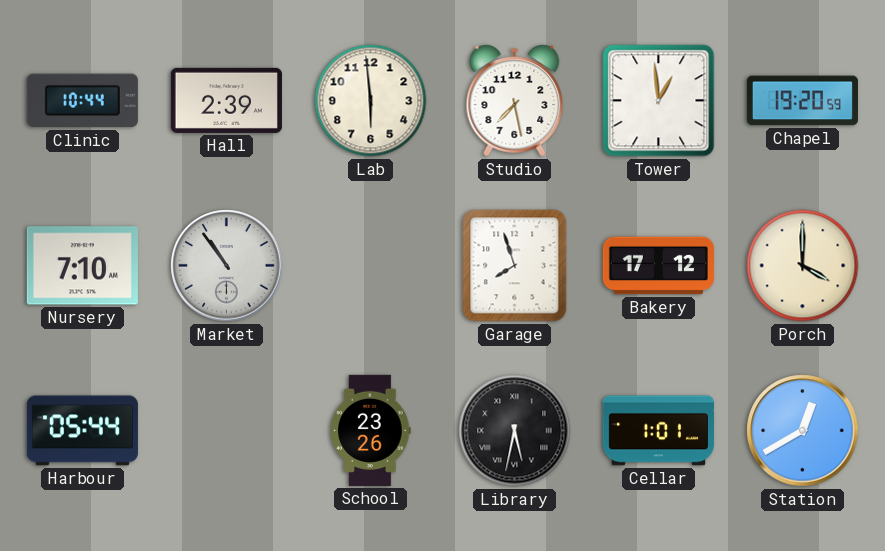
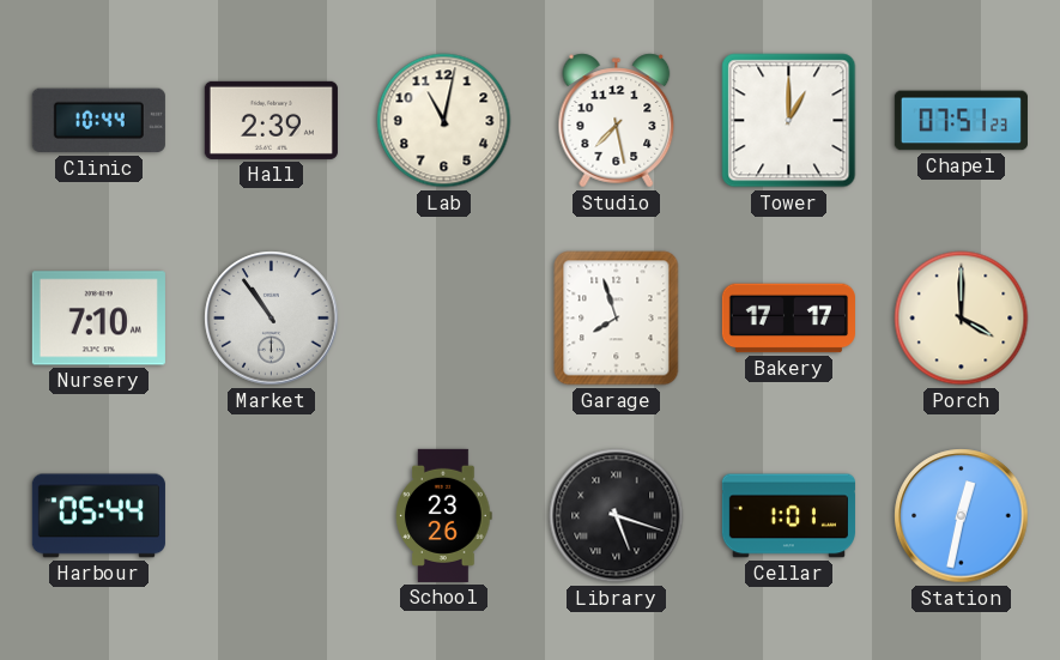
Lab: 5:59 -> 11:02
Tower: 12:59 -> 1:00
Chapel: 19:20 -> 07:51
Bakery: 17:12 -> 17:17
Library: 5:32 -> 5:18
Station: 12:40 -> 12:32
